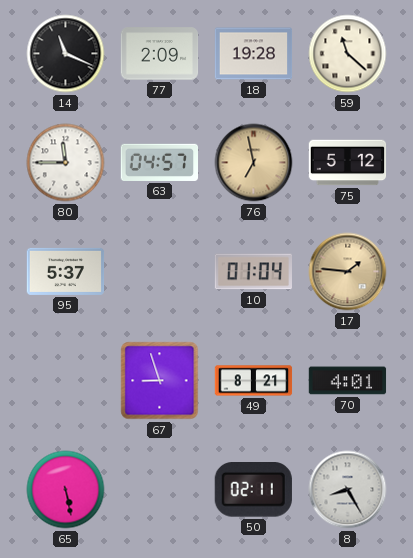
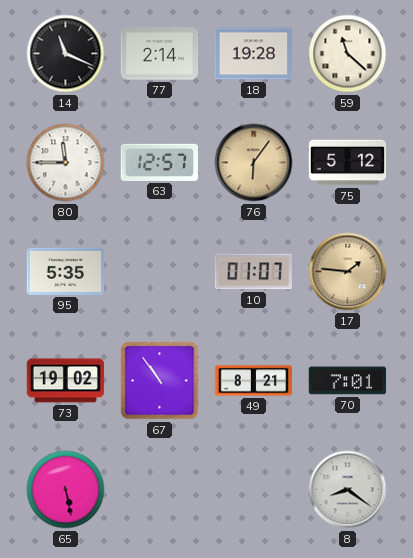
77: 2:09 -> 2:14
63: 04:57 -> 12:57
76: 6:58 -> 6:06
95: 5:37 -> 5:35
10: 01:04 -> 01:07
73: none -> 19:02
67: 8:57 -> 10:54
70: 4:01 -> 7:01
50: 02:11 -> none
8: 8:25 -> 8:21
